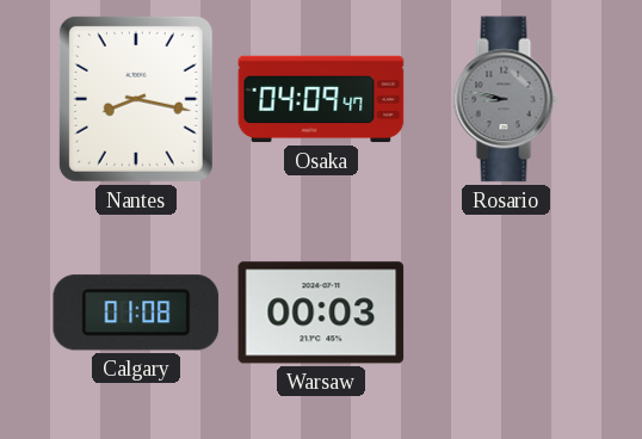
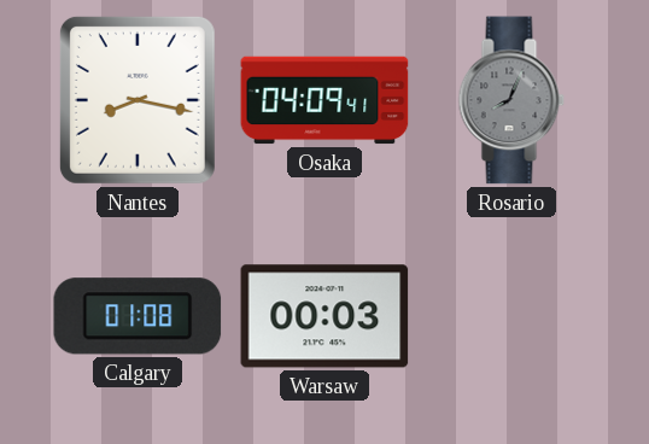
Osaka: 04:09:47 -> 04:09:41
Rosario: 8:47 -> 8:04
